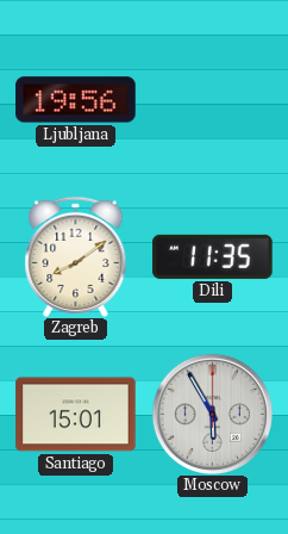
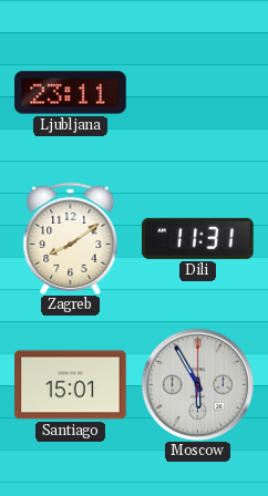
Ljubljana: 19:56 -> 23:11
Dili: 11:35 -> 11:31
